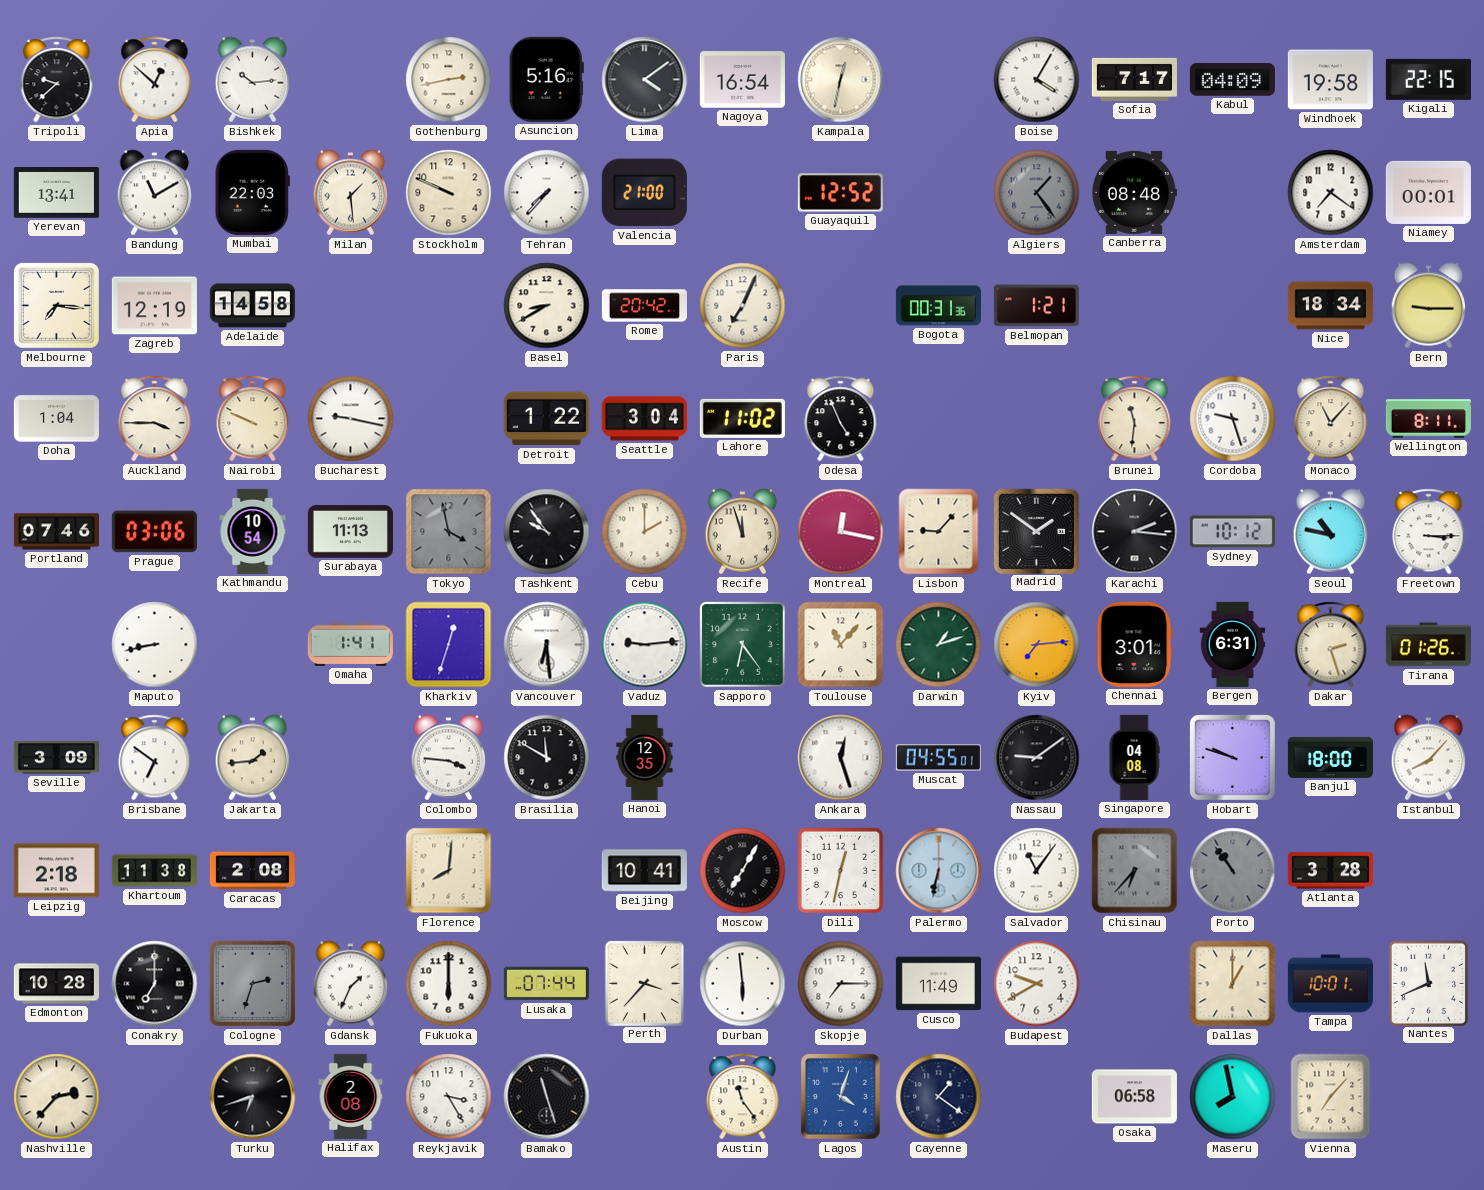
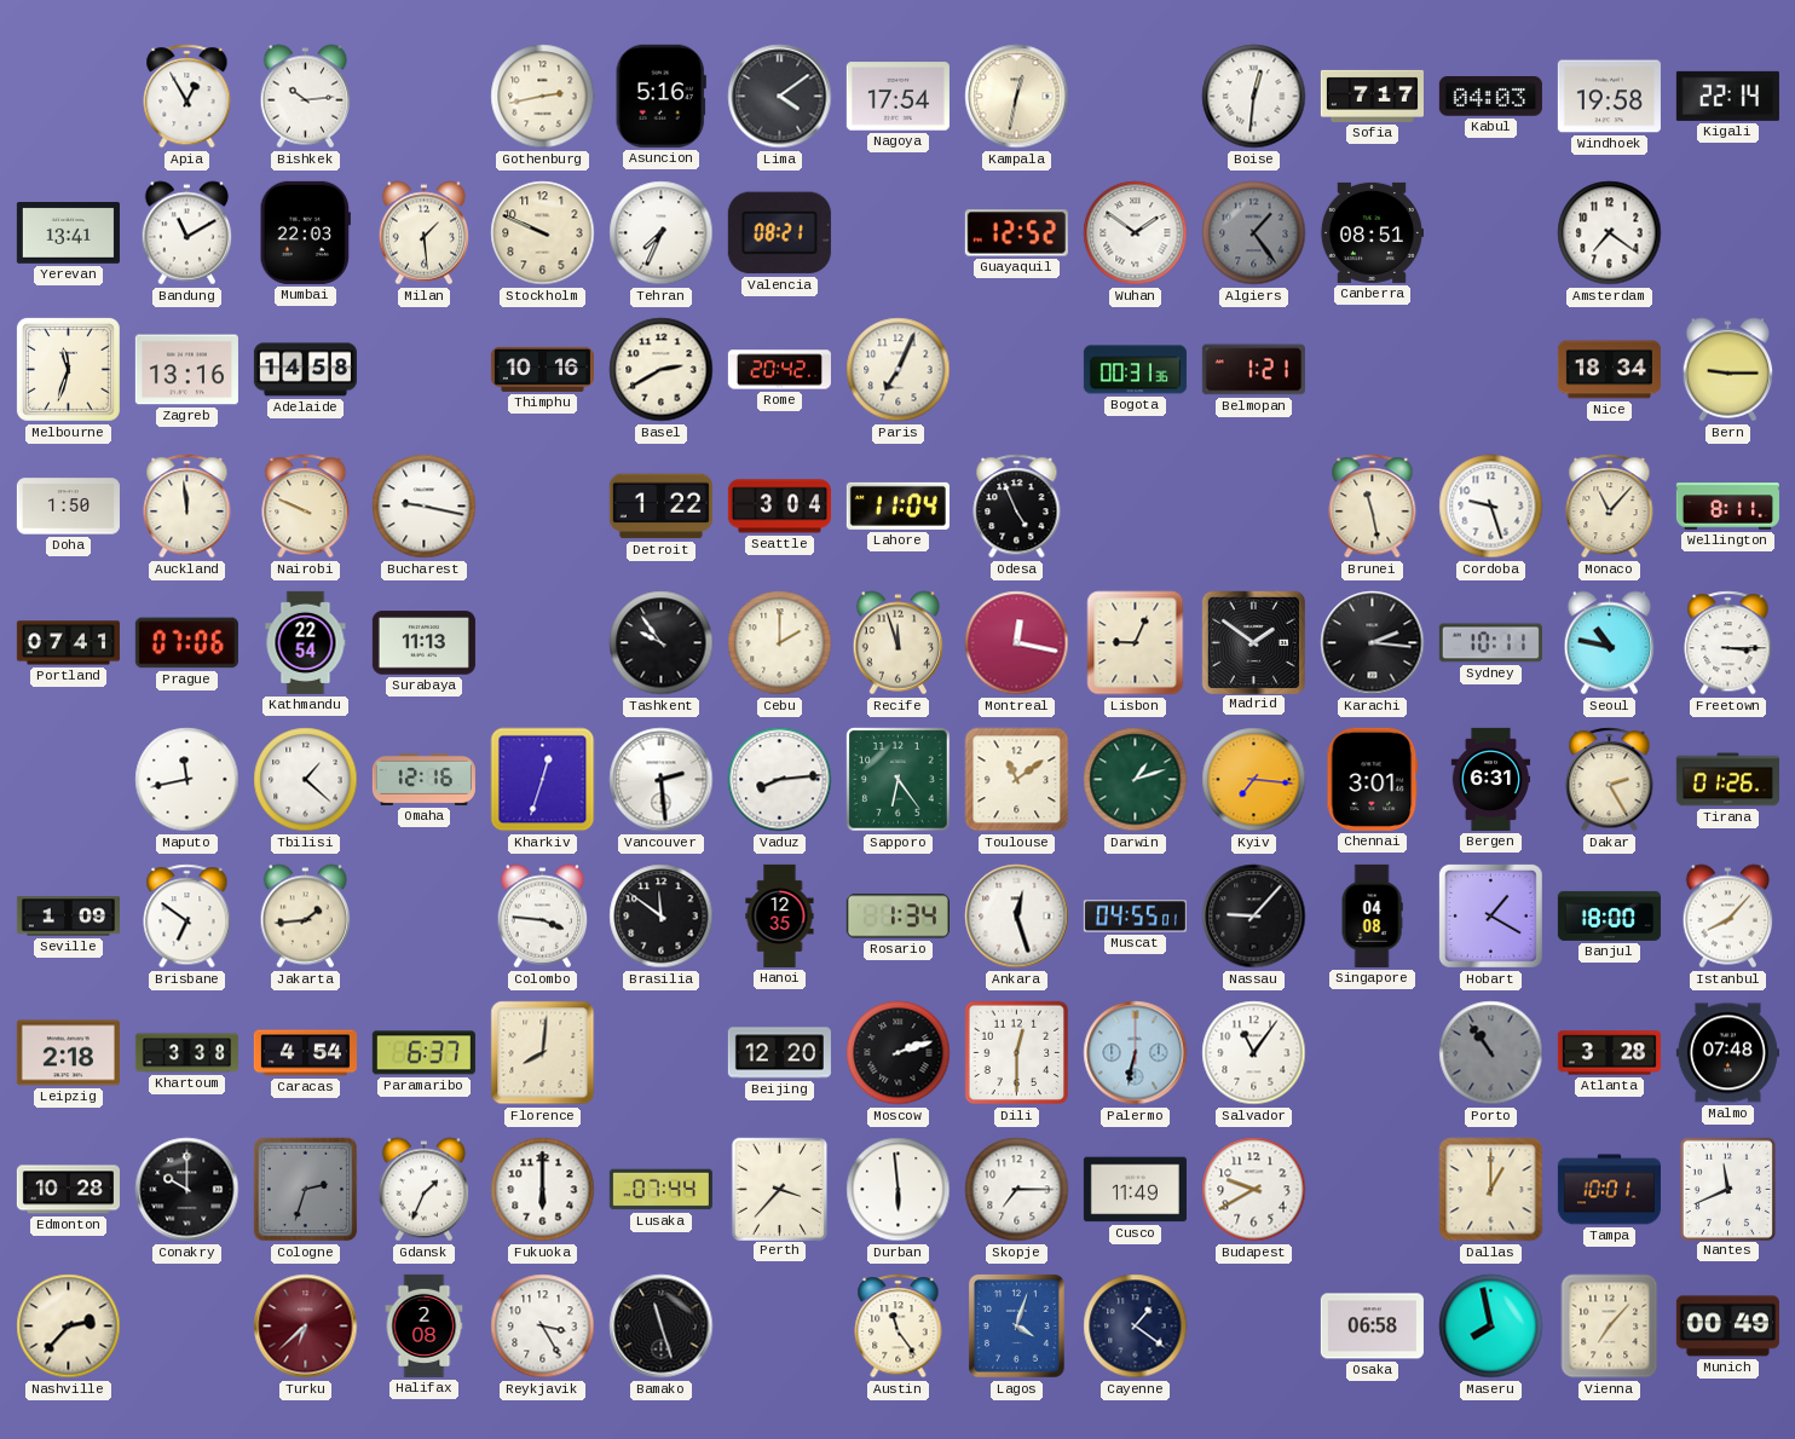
Tripoli: 9:38 -> none
Apia: 12:52 -> 12:55
Nagoya: 16:54 -> 17:54
Boise: 4:05 -> 12:31
Kabul: 04:09 -> 04:03
Kigali: 22:15 -> 22:14
Tehran: 7:37 -> 7:34
Valencia: 21:00 -> 08:21
Wuhan: none -> 1:51
Canberra: 08:48 -> 08:51
Niamey: 00:01 -> none
Melbourne: 7:16 -> 11:33
Zagreb: 12:19 -> 13:16
Thimphu: none -> 10:16
Basel: 8:40 -> 2:40
Doha: 1:04 -> 1:50
Auckland: 3:45 -> 11:59
Lahore: 11:02 -> 11:04
Brunei: 11:31 -> 11:28
Portland: 07:46 -> 07:41
Prague: 03:06 -> 07:06
Kathmandu: 10:54 -> 22:54
Tokyo: 3:58 -> none
Lisbon: 9:07 -> 9:04
Sydney: 10:12 -> 10:11
Maputo: 8:43 -> 11:43
Tbilisi: none -> 1:22
Omaha: 1:41 -> 12:16
Vancouver: 6:29 -> 2:29
Vaduz: 9:14 -> 8:14
Toulouse: 11:07 -> 11:09
Kyiv: 7:14 -> 7:16
Dakar: 2:27 -> 2:25
Seville: 3:09 -> 1:09
Brasilia: 11:50 -> 11:51
Rosario: none -> 1:34
Nassau: 9:09 -> 9:07
Hobart: 9:48 -> 1:20
Khartoum: 11:38 -> 3:38
Caracas: 2:08 -> 4:54
Paramaribo: none -> 6:37
Beijing: 10:41 -> 12:20
Moscow: 7:05 -> 2:12
Dili: 12:32 -> 12:30
Chisinau: 6:37 -> none
Malmo: none -> 07:48
Conakry: 7:00 -> 10:00
Turku: 6:42 -> 6:38
Turku dial: black -> burgundy
Munich: none -> 00:49
